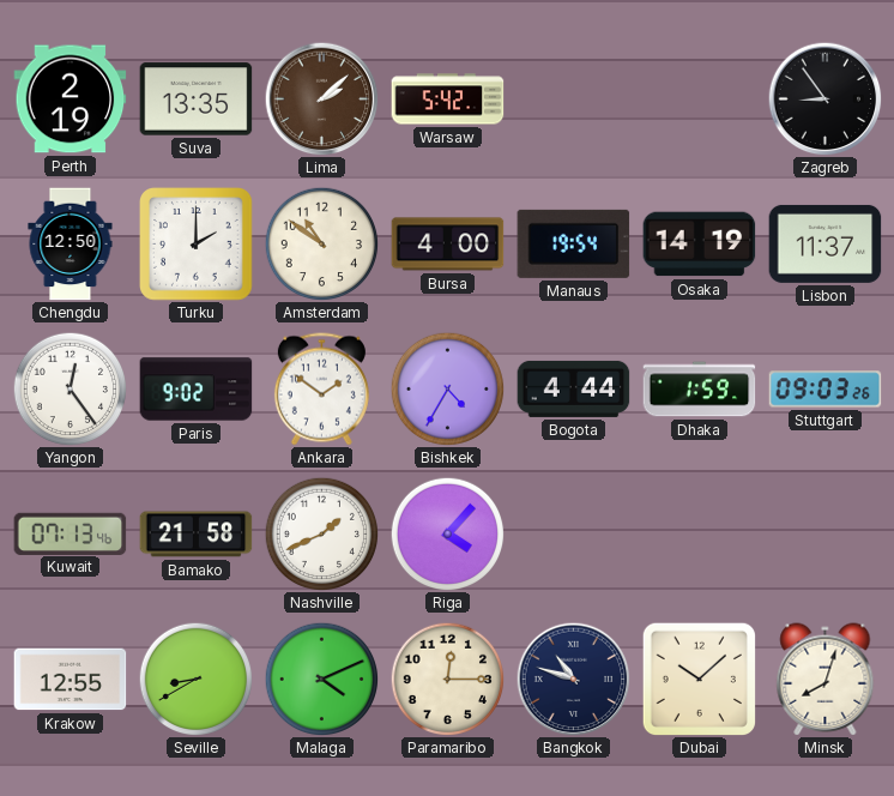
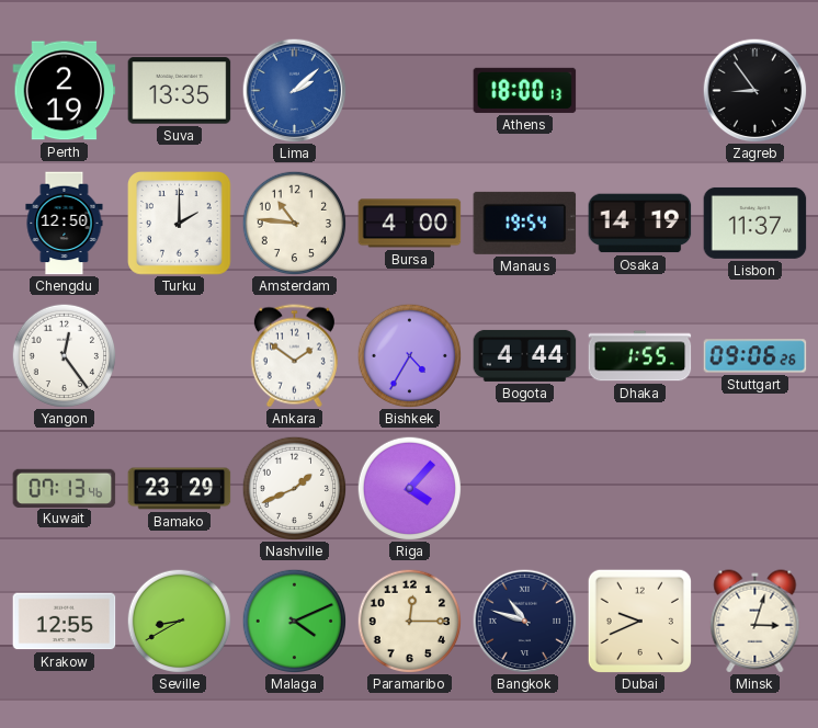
Lima dial: brown -> blue
Warsaw: 5:42 -> none
Athens: none -> 18:00
Amsterdam: 10:51 -> 10:46
Paris: 9:02 -> none
Dhaka: 1:59 -> 1:55
Stuttgart: 09:03 -> 09:06
Bamako: 21:58 -> 23:29
Dubai: 10:08 -> 9:41
Minsk: 8:03 -> 3:03
